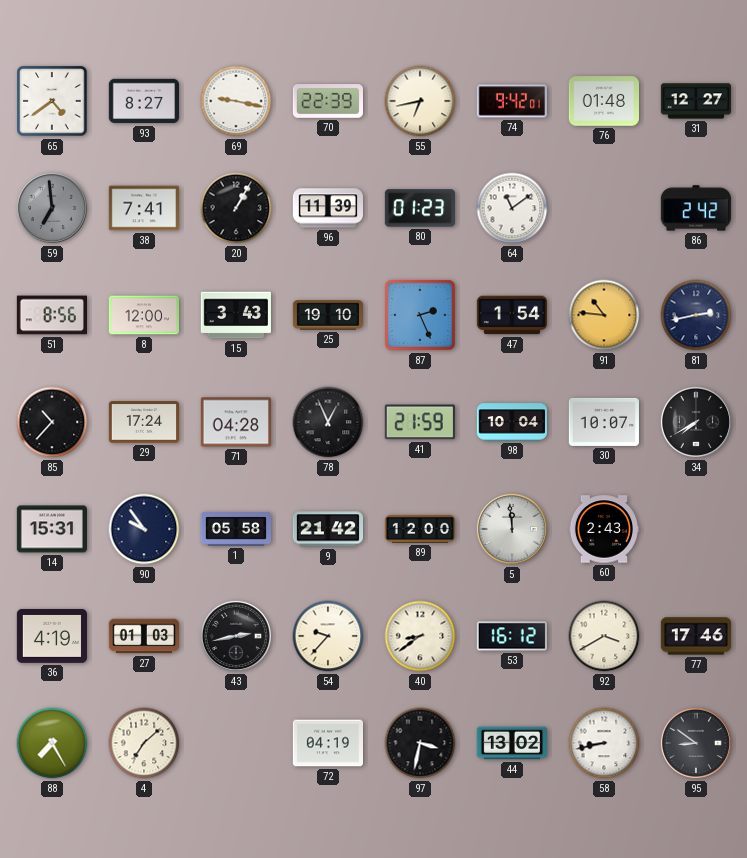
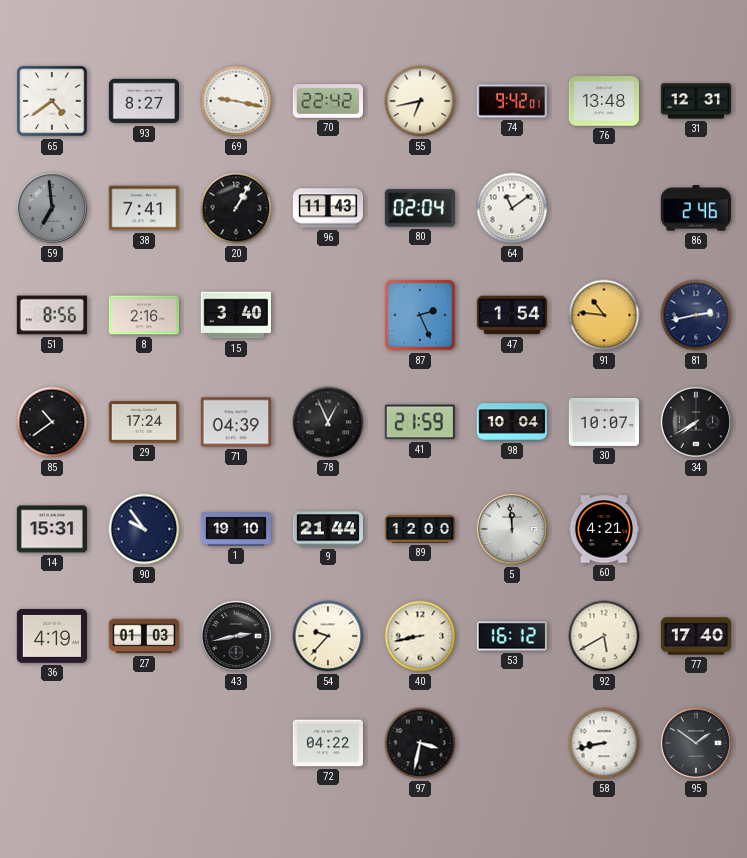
70: 22:39 -> 22:42
76: 01:48 -> 13:48
31: 12:27 -> 12:31
96: 11:39 -> 11:43
80: 01:23 -> 02:04
86: 2:42 -> 2:46
8: 12:00 -> 2:16
15: 3:43 -> 3:40
25: 19:10 -> none
85: 10:37 -> 10:39
71: 04:28 -> 04:39
1: 05:58 -> 19:10
9: 21:42 -> 21:44
60: 2:43 -> 4:21
40: 8:39 -> 8:43
92: 3:40 -> 5:40
77: 17:46 -> 17:40
88: 7:25 -> none
4: 7:08 -> none
72: 04:19 -> 04:22
44: 13:02 -> none
95: 8:51 -> 1:51
